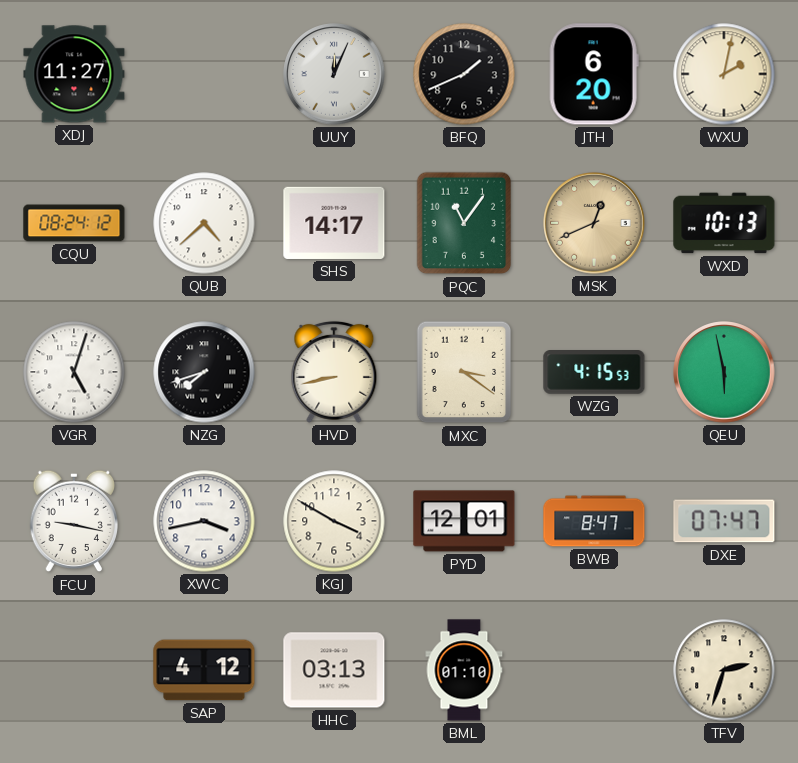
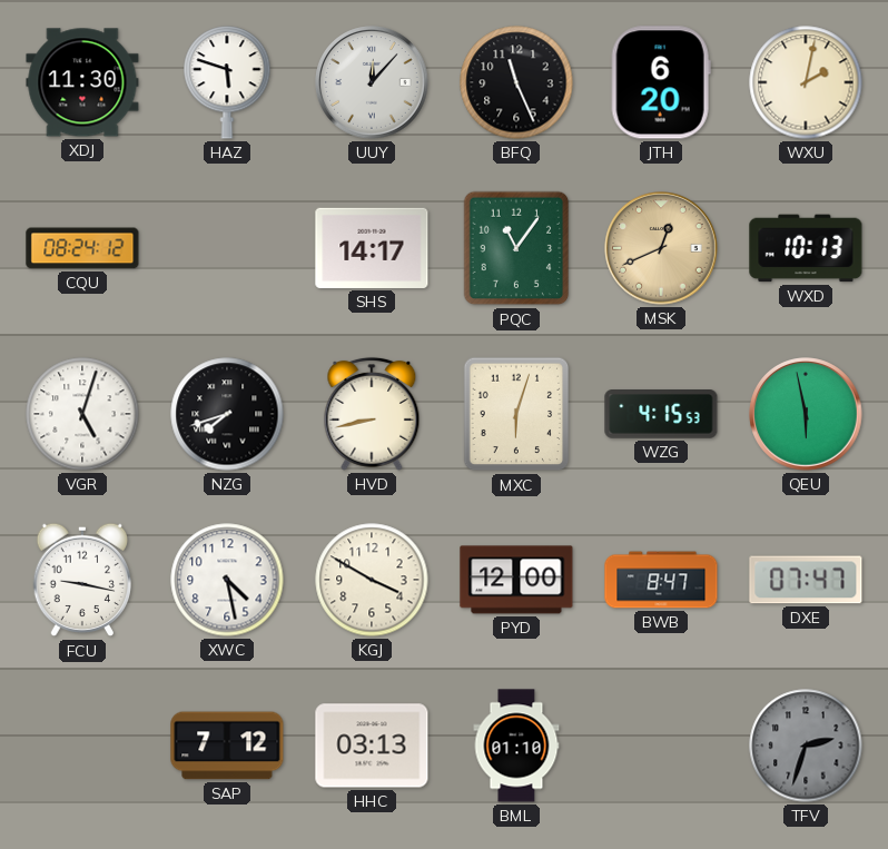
XDJ: 11:27 -> 11:30
HAZ: none -> 5:48
UUY: 12:04 -> 12:07
BFQ: 1:41 -> 11:26
QUB: 4:38 -> none
MXC: 3:21 -> 6:03
XWC: 3:43 -> 4:28
PYD: 12:01 -> 12:00
SAP: 4:12 -> 7:12
TFV dial: cream -> grey
